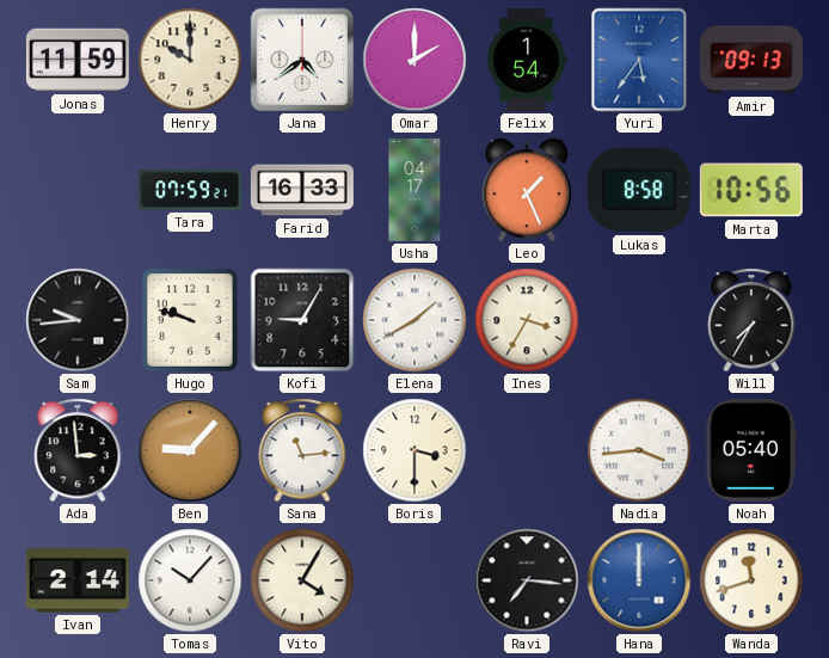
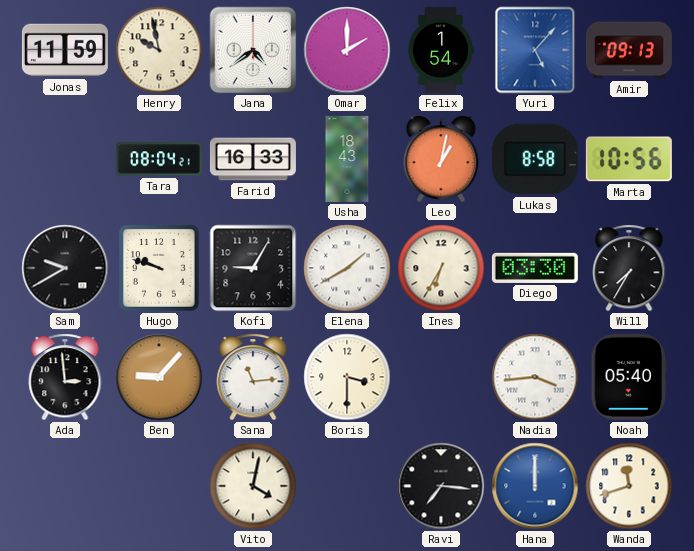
Henry: 10:00 -> 9:58
Yuri: 5:36 -> 5:07
Tara: 07:59 -> 08:04
Usha: 04:17 -> 18:43
Leo: 1:26 -> 1:02
Sam: 9:44 -> 9:40
Ines: 3:35 -> 6:35
Diego: none -> 03:30
Ivan: 2:14 -> none
Tomas: 10:07 -> none
Vito: 4:05 -> 4:02
